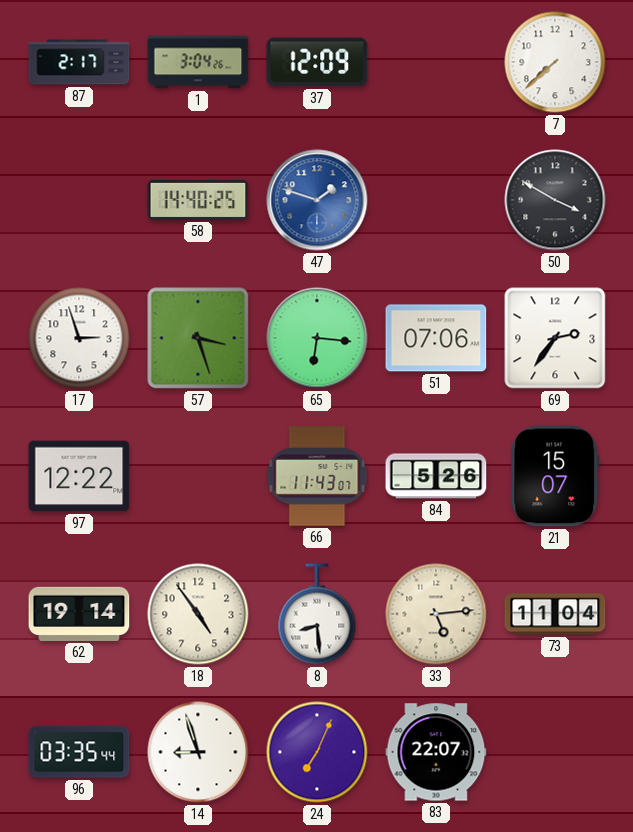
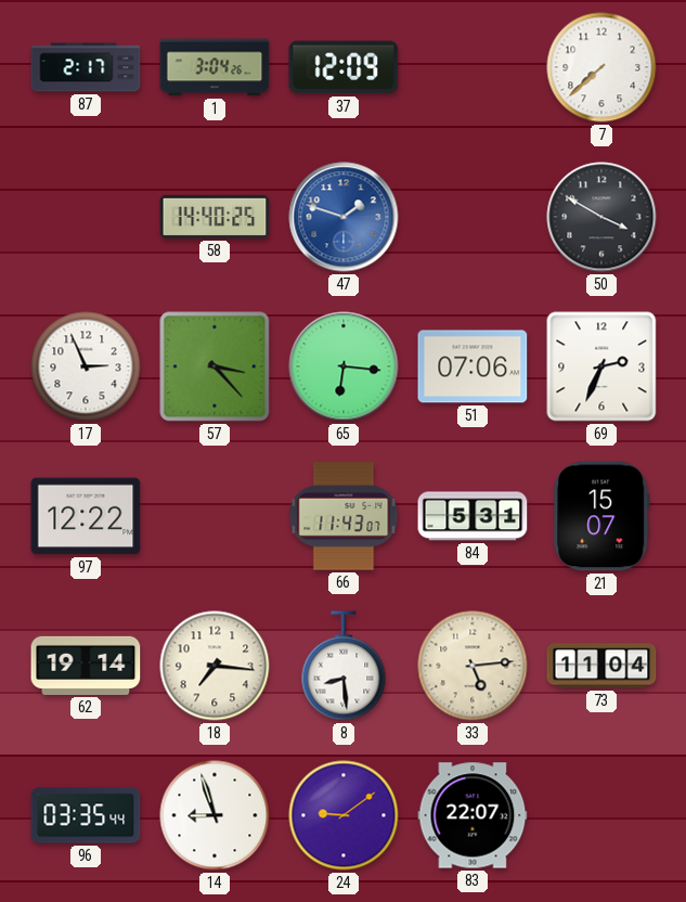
17: 2:57 -> 2:56
57: 3:27 -> 3:23
69: 2:36 -> 2:34
84: 5:26 -> 5:31
18: 4:54 -> 7:16
24: 7:04 -> 9:09
